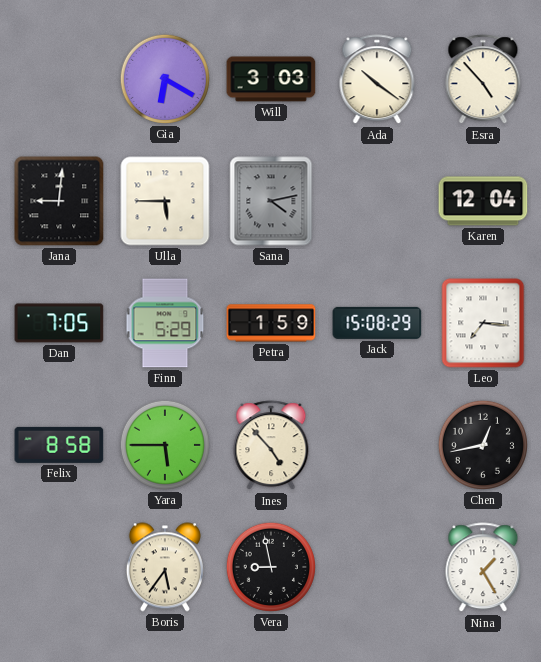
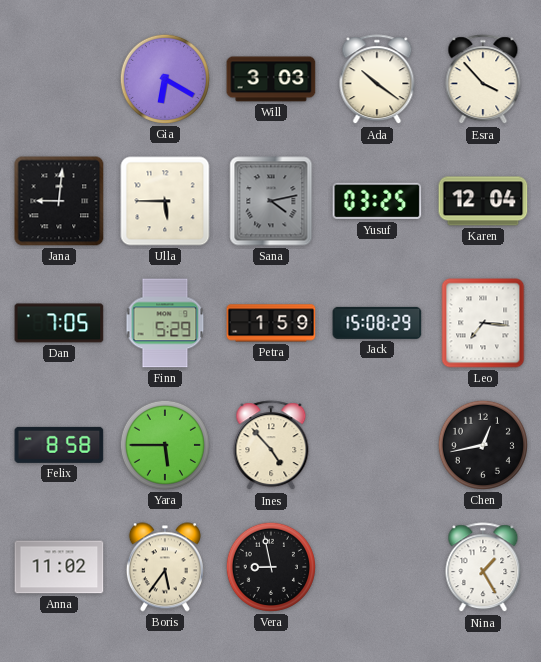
Esra: 4:53 -> 3:53
Yusuf: none -> 03:25
Anna: none -> 11:02
